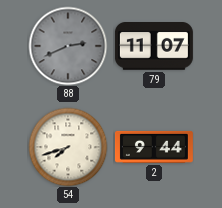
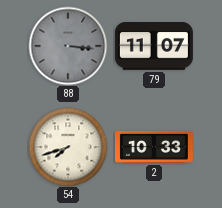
88: 2:41 -> 3:16
2: 9:44 -> 10:33
